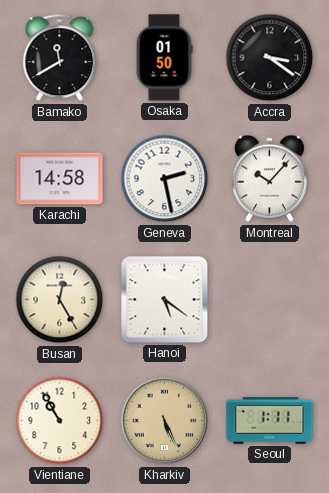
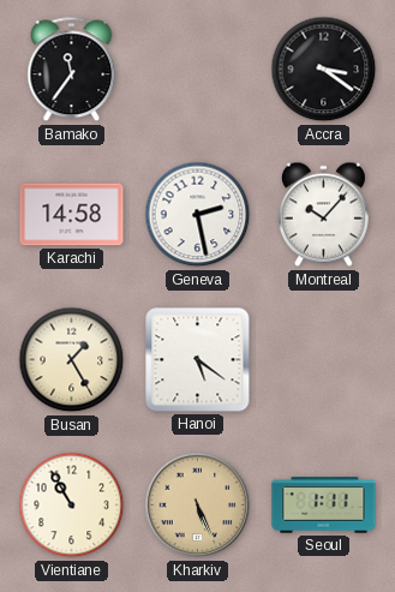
Bamako: 11:40 -> 11:36
Osaka: 01:50 -> none
Busan: 12:25 -> 1:25
